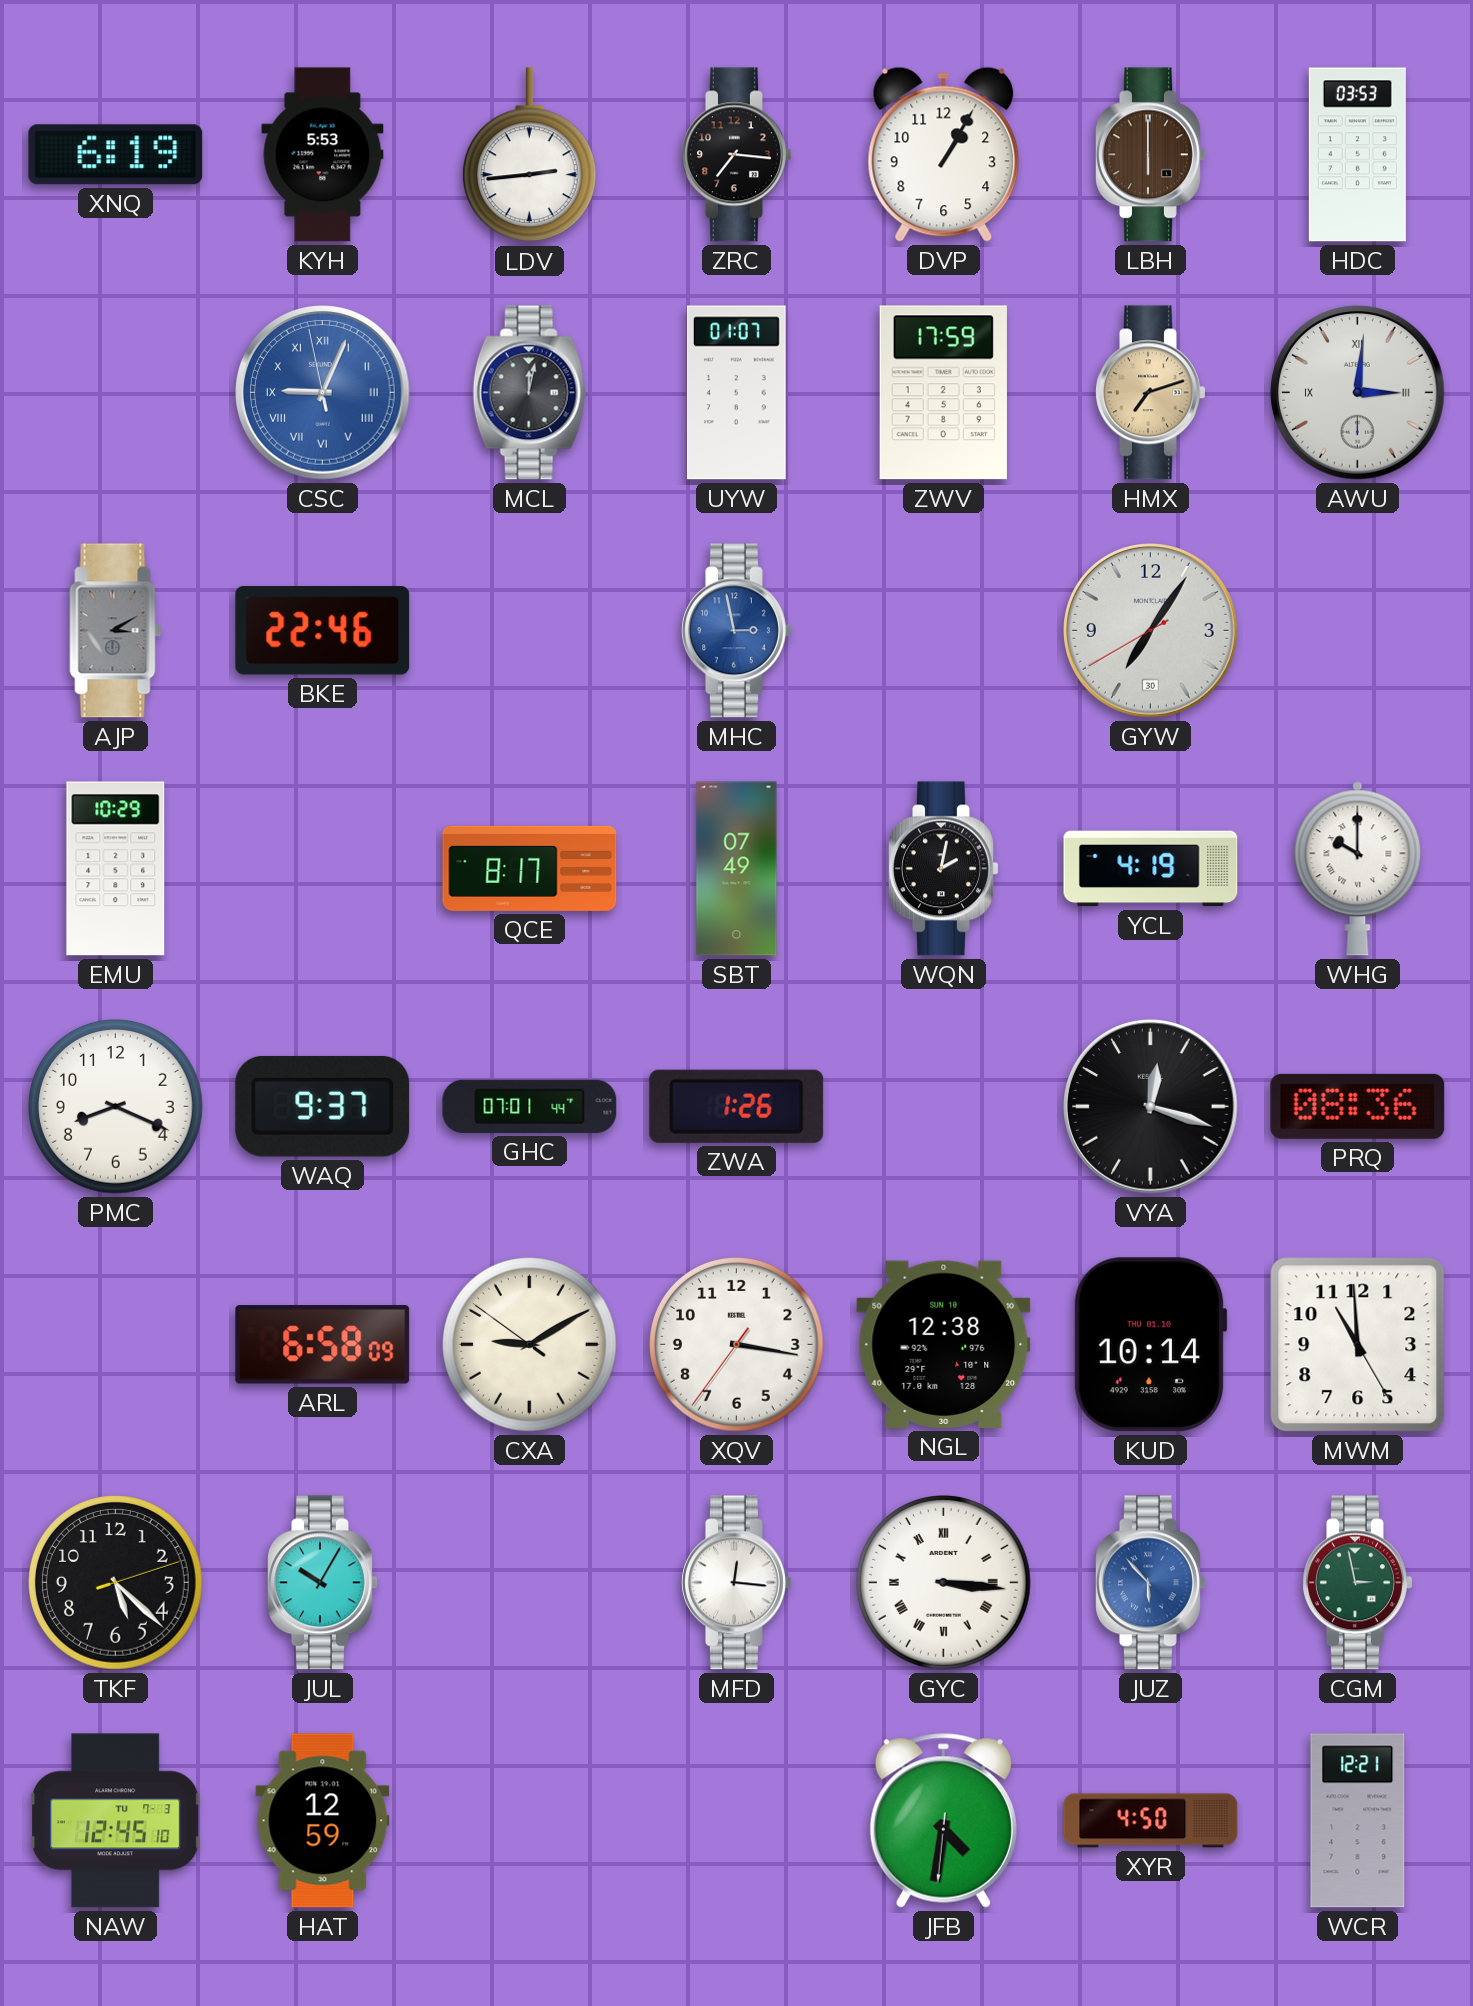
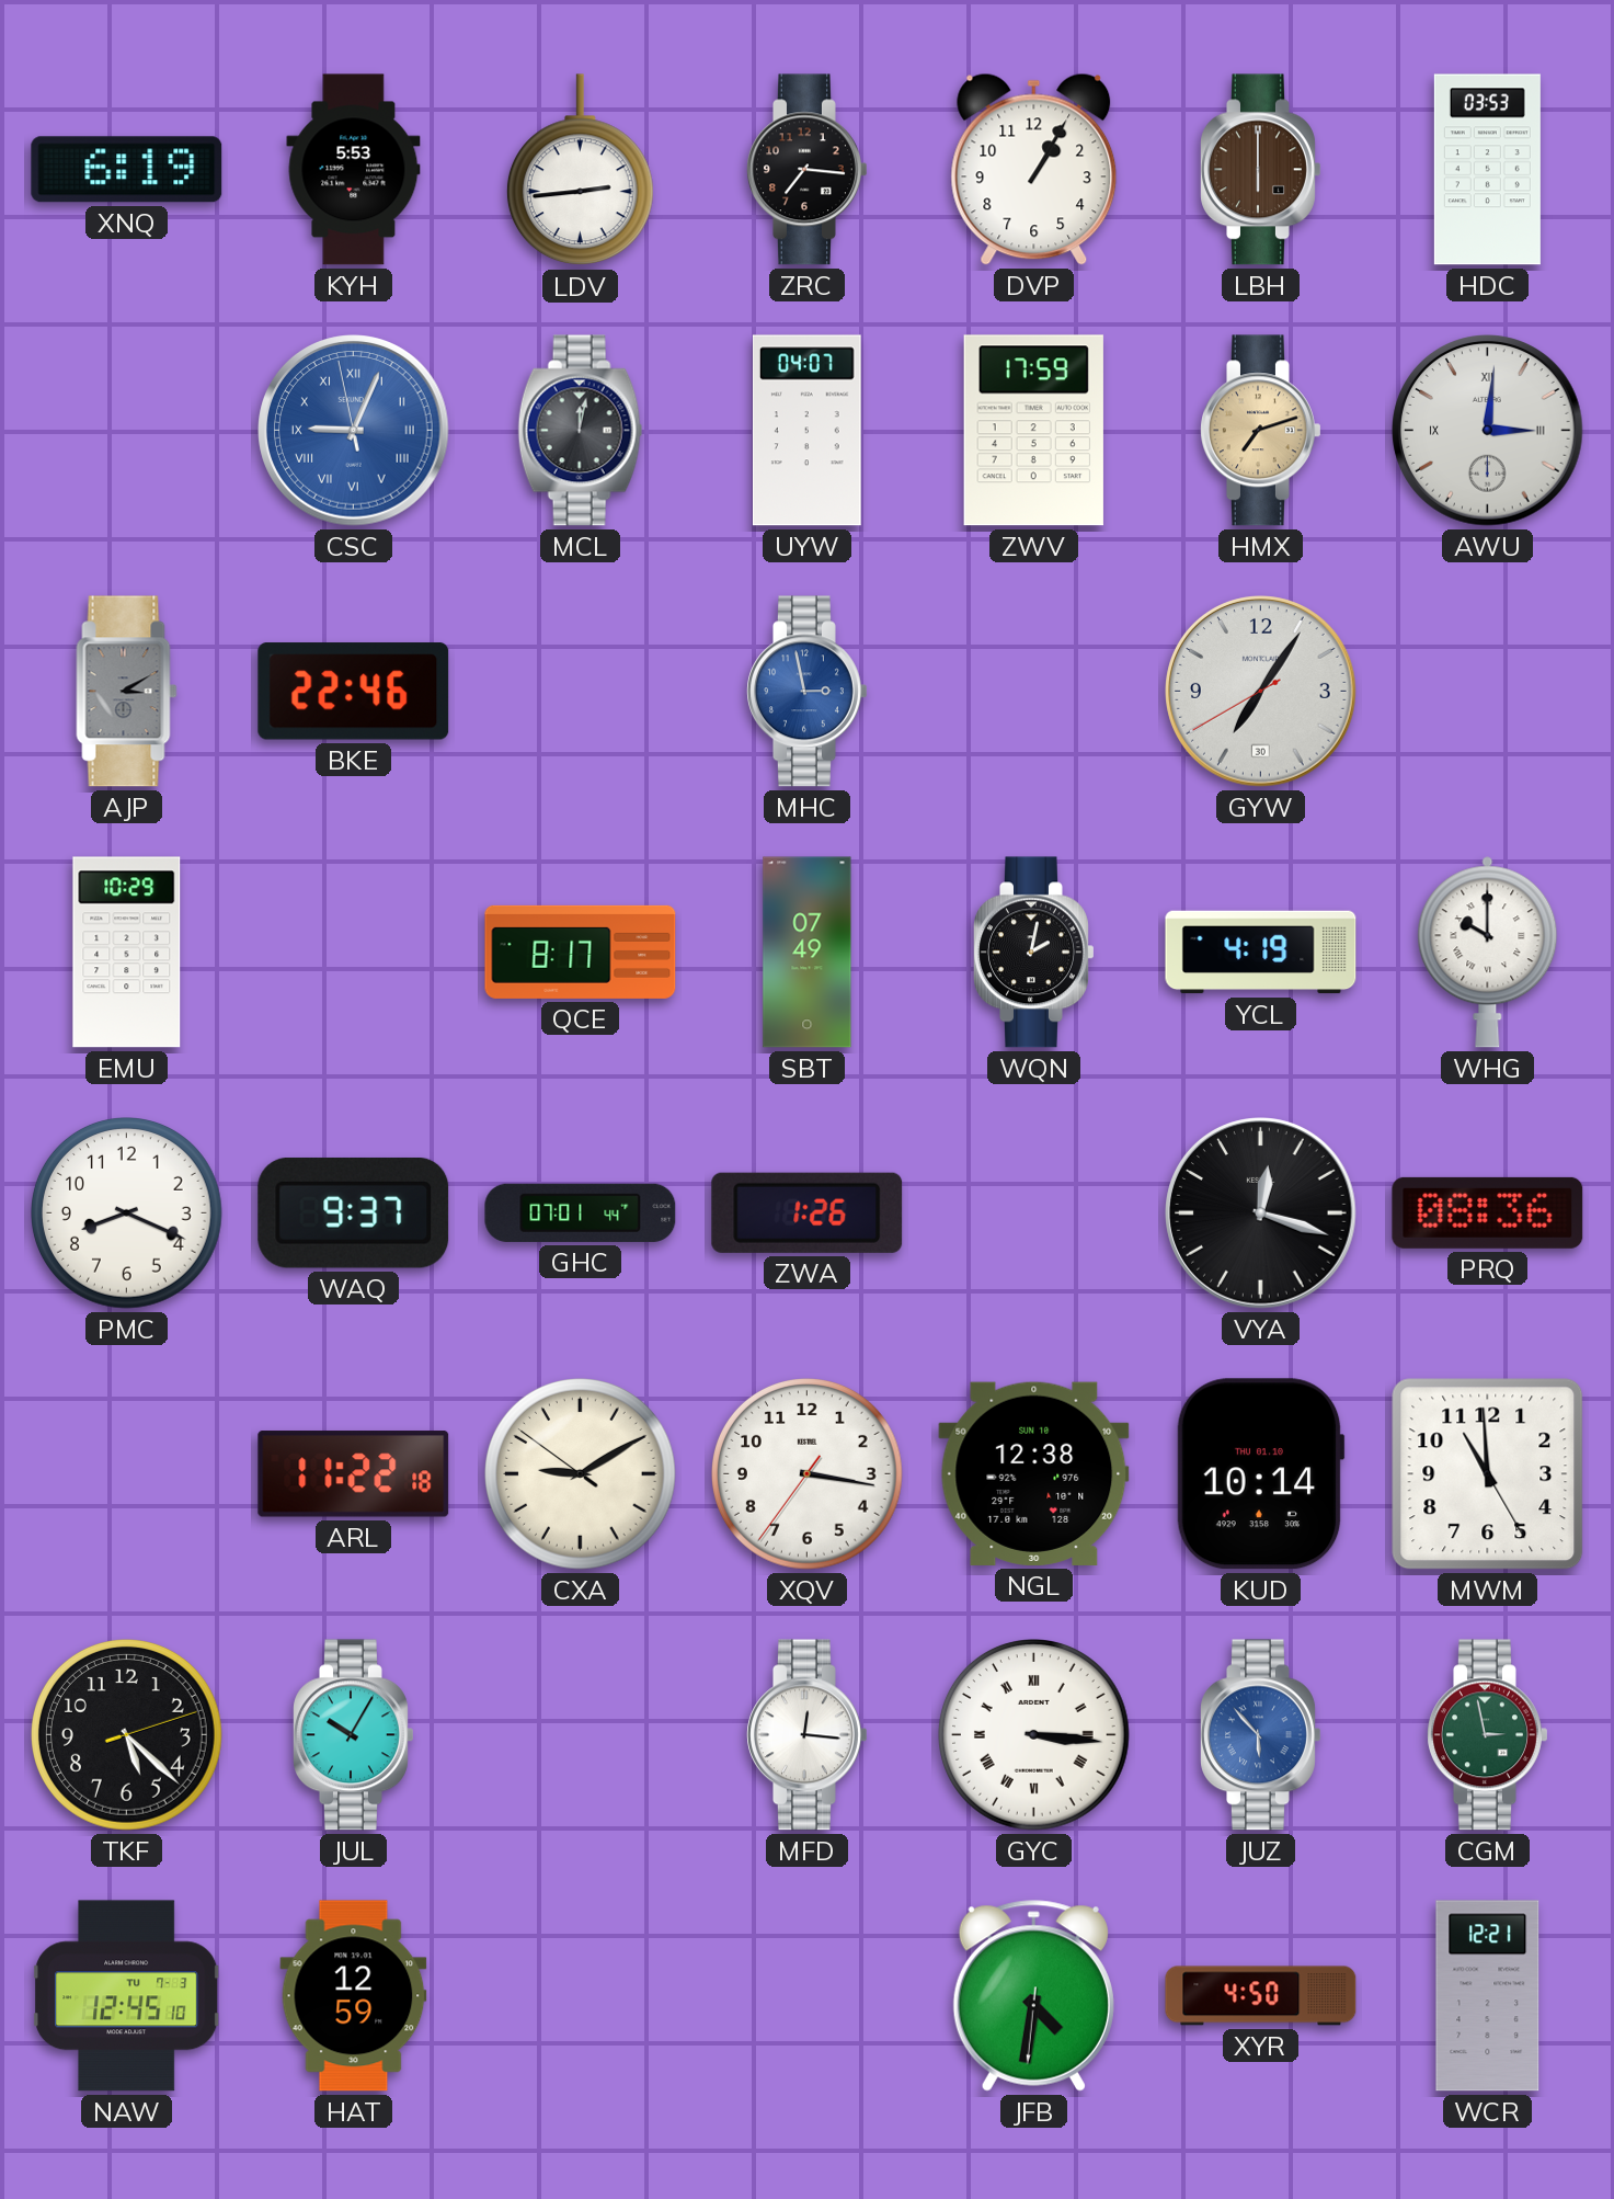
UYW: 01:07 -> 04:07
ARL: 6:58 -> 11:22
